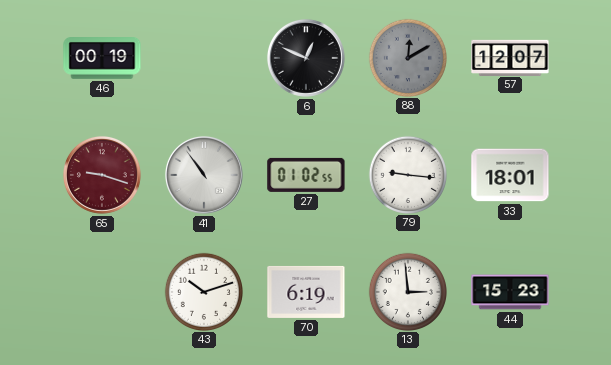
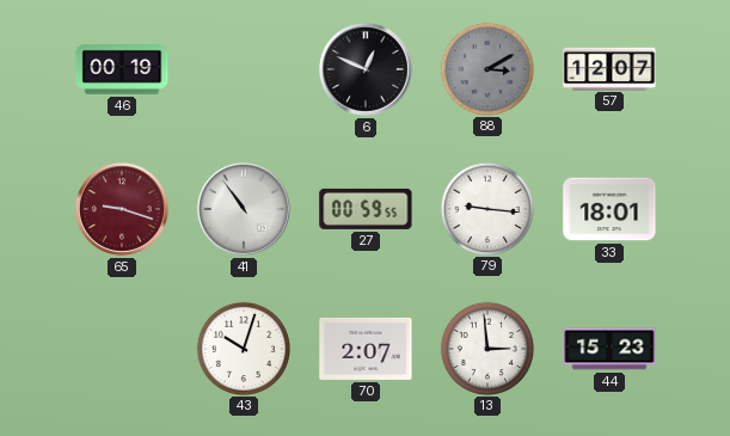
88: 12:10 -> 3:10
27: 01:02 -> 00:59
43: 10:12 -> 10:03
70: 6:19 -> 2:07
